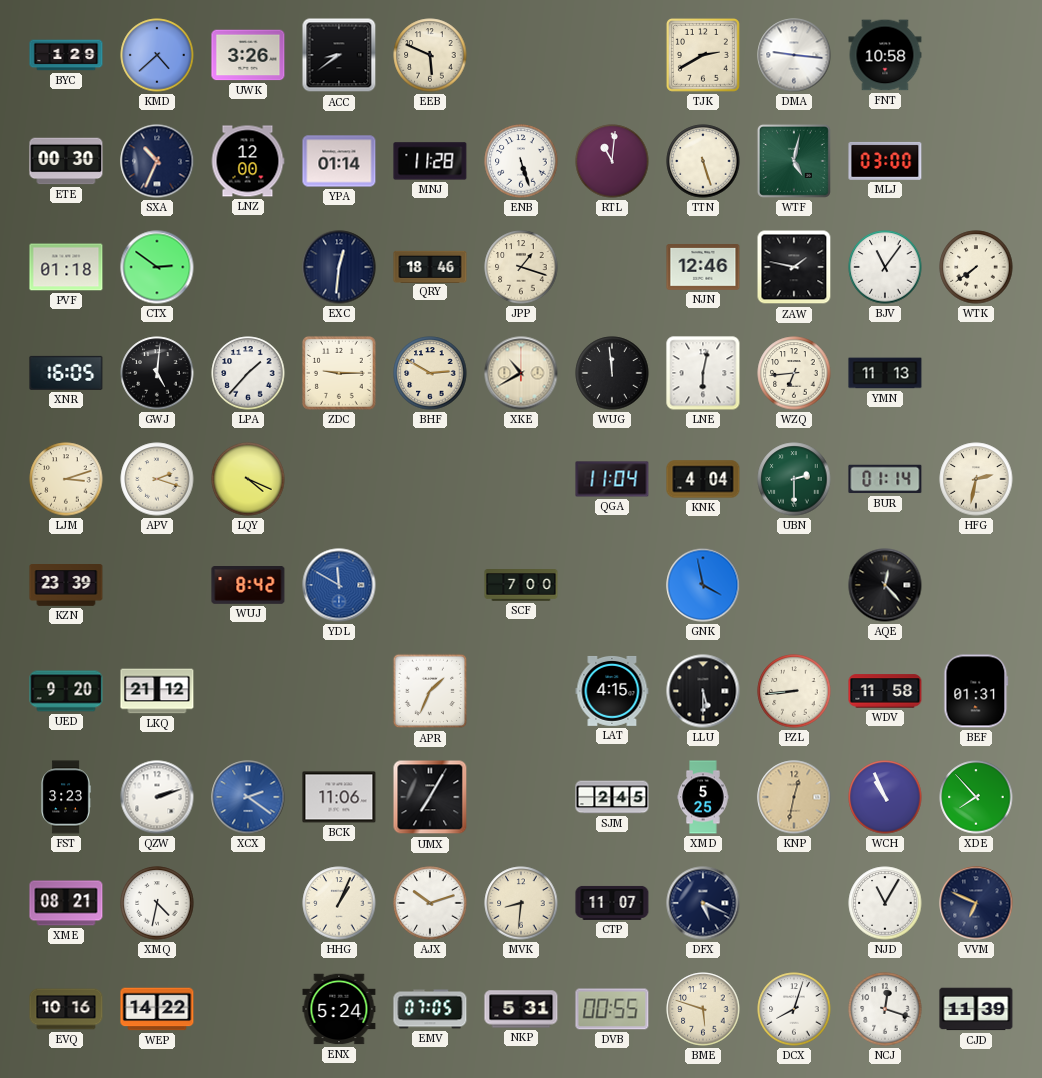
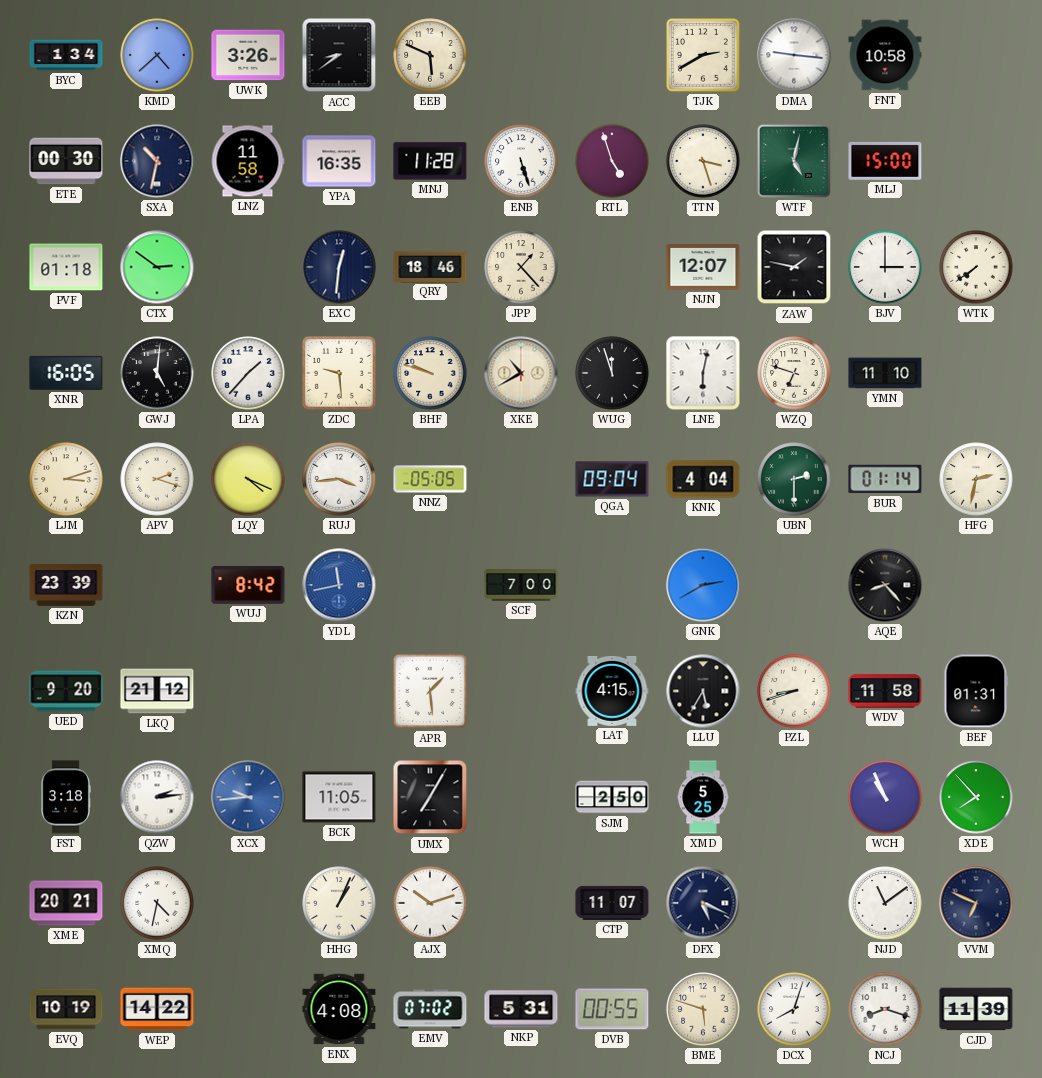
BYC: 1:29 -> 1:34
SXA: 10:34 -> 10:32
LNZ: 12:00 -> 11:58
YPA: 01:14 -> 16:35
RTL: 11:01 -> 4:57
TTN: 5:27 -> 3:27
MLJ: 03:00 -> 15:00
JPP: 1:18 -> 1:23
NJN: 12:46 -> 12:07
BJV: 11:06 -> 3:00
ZDC: 9:15 -> 9:29
BHF: 2:50 -> 9:48
WUG: 11:59 -> 11:57
WZQ: 6:44 -> 6:48
YMN: 11:13 -> 11:10
RUJ: none -> 3:44
NNZ: none -> 05:05
QGA: 11:04 -> 09:04
YDL: 11:50 -> 11:43
GNK: 3:58 -> 2:40
AQE: 12:23 -> 8:23
APR: 1:34 -> 1:29
LLU: 5:30 -> 5:35
PZL: 8:44 -> 8:42
FST: 3:23 -> 3:18
QZW: 2:12 -> 2:14
XCX: 2:21 -> 9:44
BCK: 11:06 -> 11:05
SJM: 2:45 -> 2:50
KNP: 12:32 -> none
XME: 08:21 -> 20:21
MVK: 8:31 -> none
NJD: 11:05 -> 11:09
EVQ: 10:16 -> 10:19
ENX: 5:24 -> 4:08
EMV: 07:05 -> 07:02
NCJ: 12:18 -> 8:18
